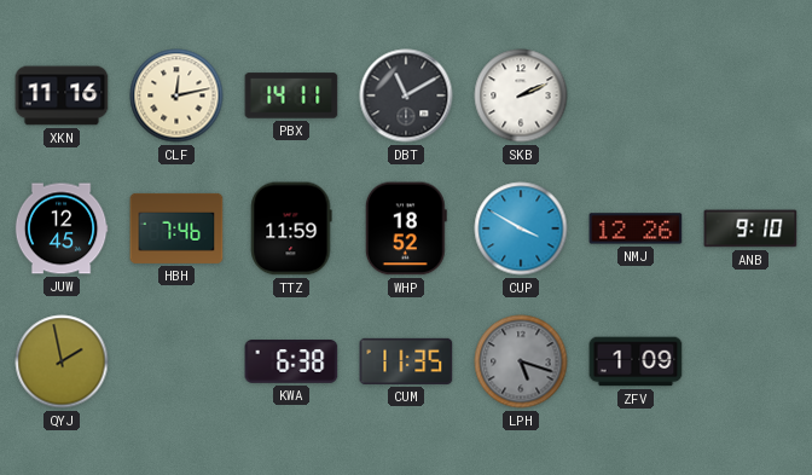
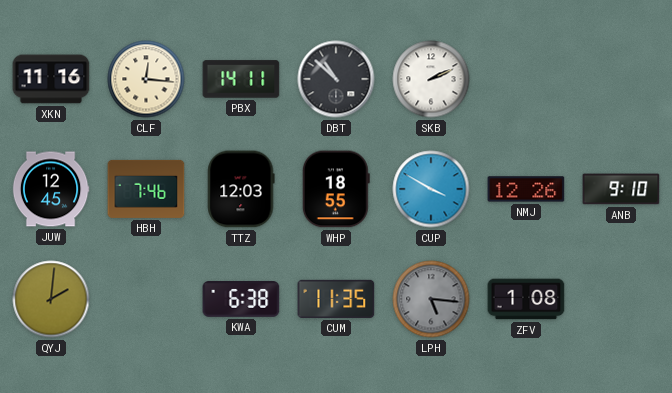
CLF: 12:13 -> 12:16
DBT: 11:10 -> 10:52
TTZ: 11:59 -> 12:03
WHP: 18:52 -> 18:55
QYJ: 1:58 -> 2:01
LPH: 5:18 -> 5:16
ZFV: 1:09 -> 1:08
